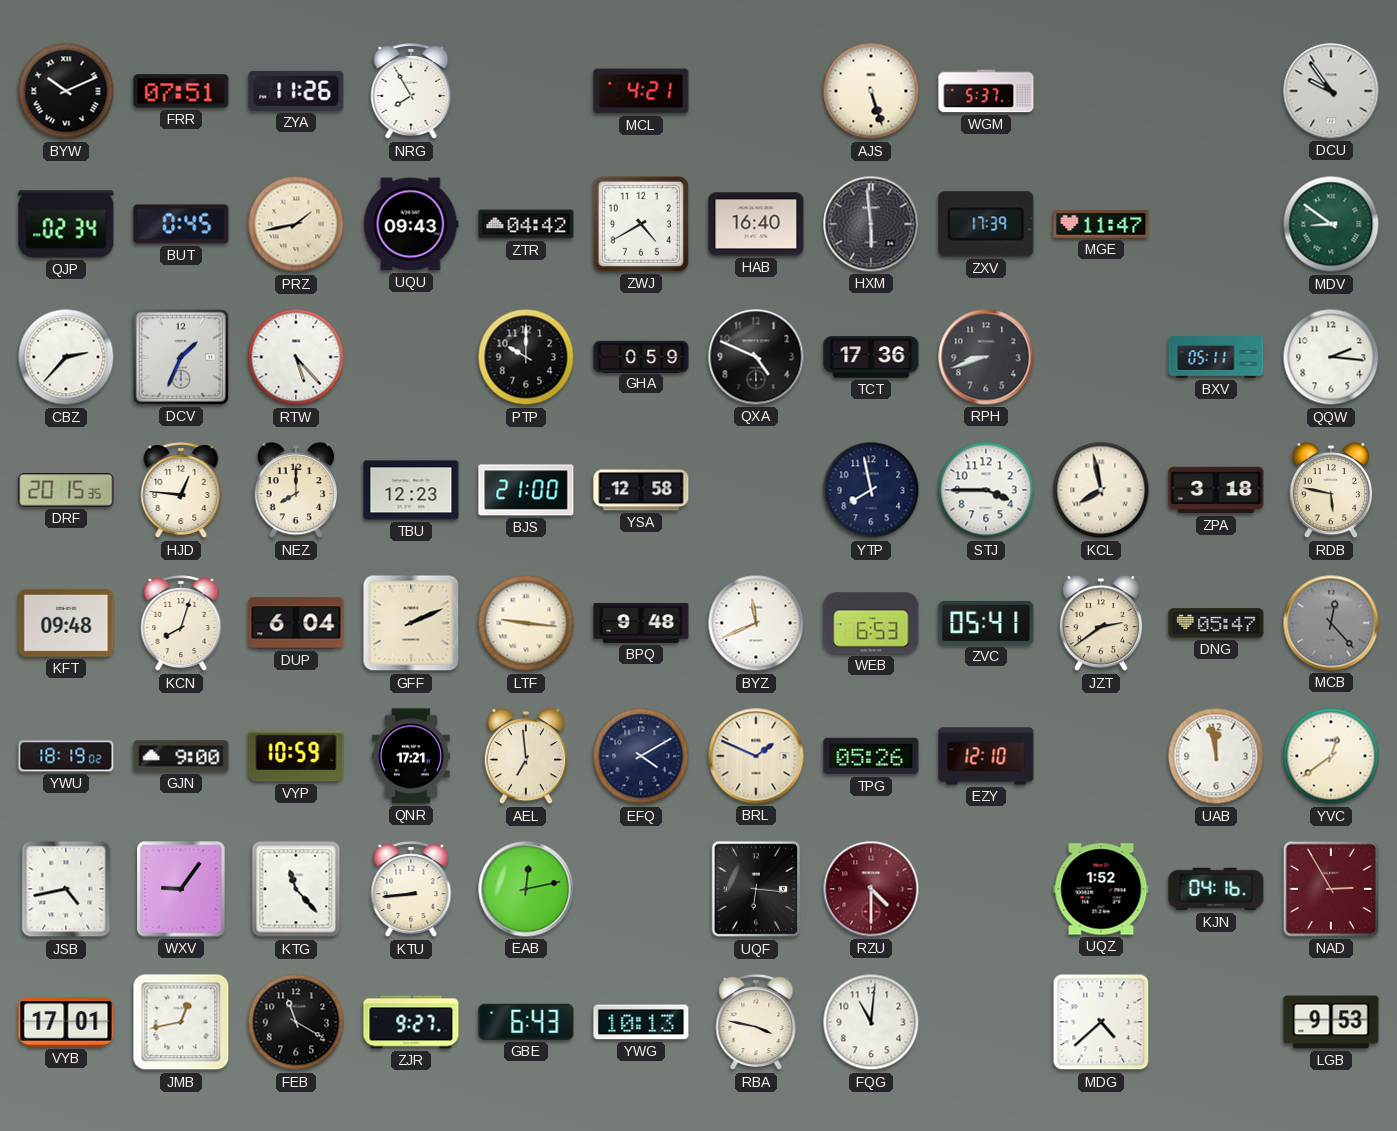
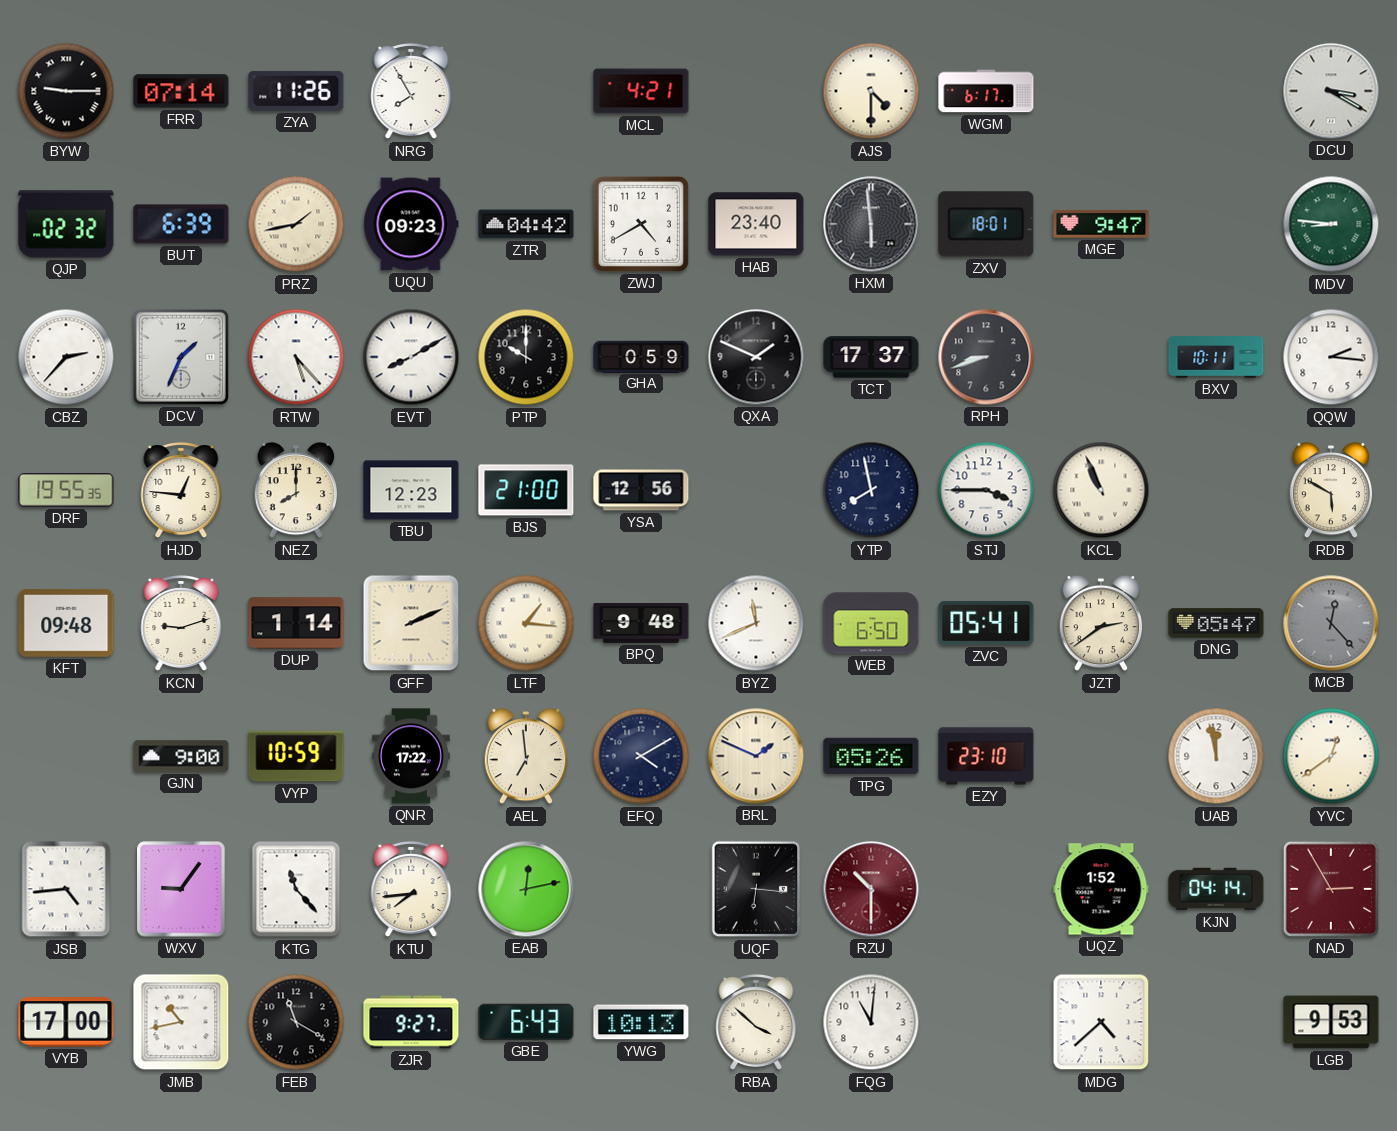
BYW: 10:11 -> 9:15
FRR: 07:51 -> 07:14
AJS: 5:27 -> 4:30
WGM: 5:37 -> 6:17
DCU: 9:54 -> 3:20
QJP: 02:34 -> 02:32
BUT: 0:45 -> 6:39
UQU: 09:43 -> 09:23
HAB: 16:40 -> 23:40
ZXV: 17:39 -> 18:01
MGE: 11:47 -> 9:47
MDV: 8:51 -> 8:46
EVT: none -> 8:10
QXA: 4:49 -> 1:49
TCT: 17:36 -> 17:37
BXV: 05:11 -> 10:11
DRF: 20:15 -> 19:55
YSA: 12:58 -> 12:56
KCL: 7:58 -> 10:56
ZPA: 3:18 -> none
RDB: 5:47 -> 5:50
KCN: 8:03 -> 9:12
DUP: 6:04 -> 1:14
LTF: 9:16 -> 1:16
WEB: 6:53 -> 6:50
YWU: 18:19 -> none
QNR: 17:21 -> 17:22
EZY: 12:10 -> 23:10
JSB: 4:43 -> 4:44
KTU: 8:44 -> 7:44
RZU: 4:30 -> 10:30
KJN: 04:16 -> 04:14
VYB: 17:01 -> 17:00
JMB: 12:43 -> 10:43
RBA: 3:47 -> 3:52
